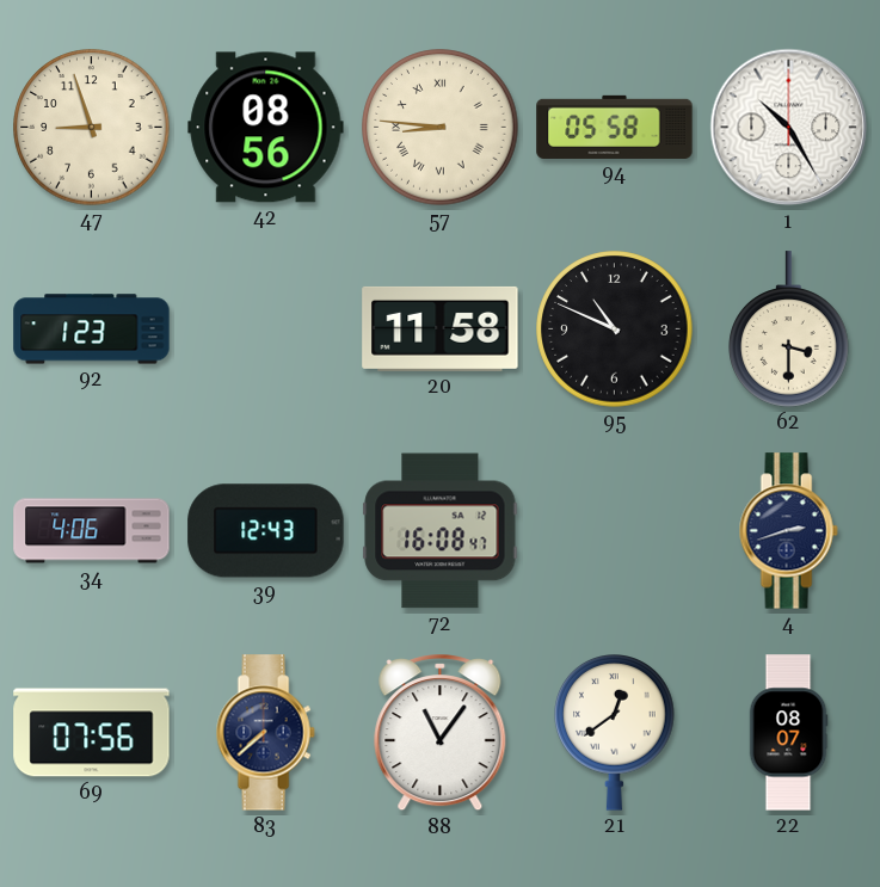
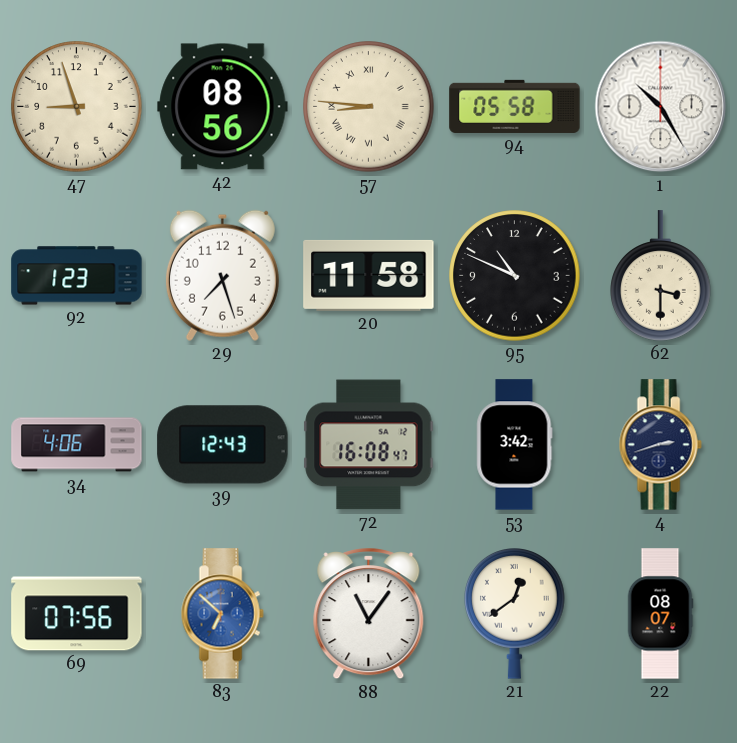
29: none -> 7:27
53: none -> 3:42
83: 7:38 -> 6:52
83 dial: navy -> blue
